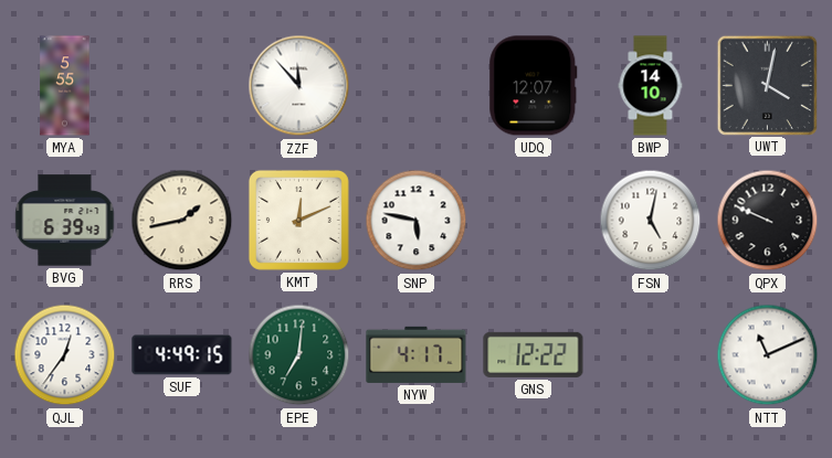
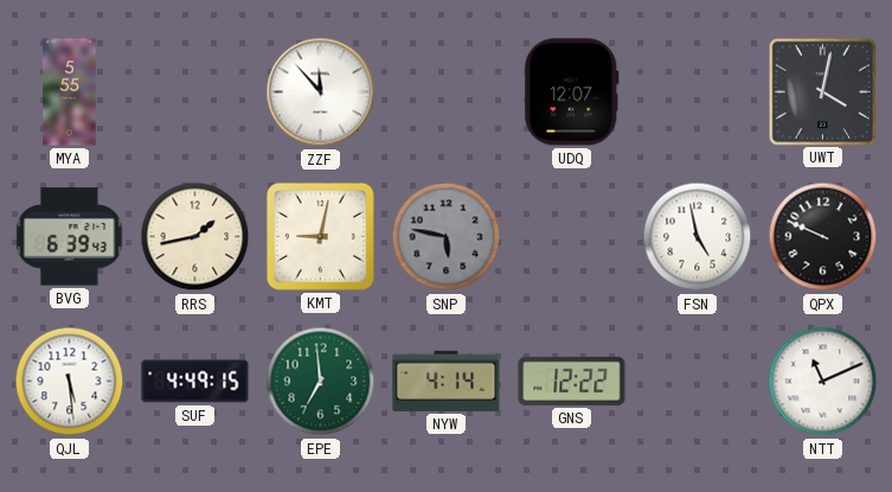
BWP: 14:10 -> none
KMT: 12:11 -> 9:02
SNP dial: white -> grey
FSN: 5:02 -> 4:58
QJL: 12:36 -> 5:29
EPE: 7:01 -> 6:59
NYW: 4:17 -> 4:14
